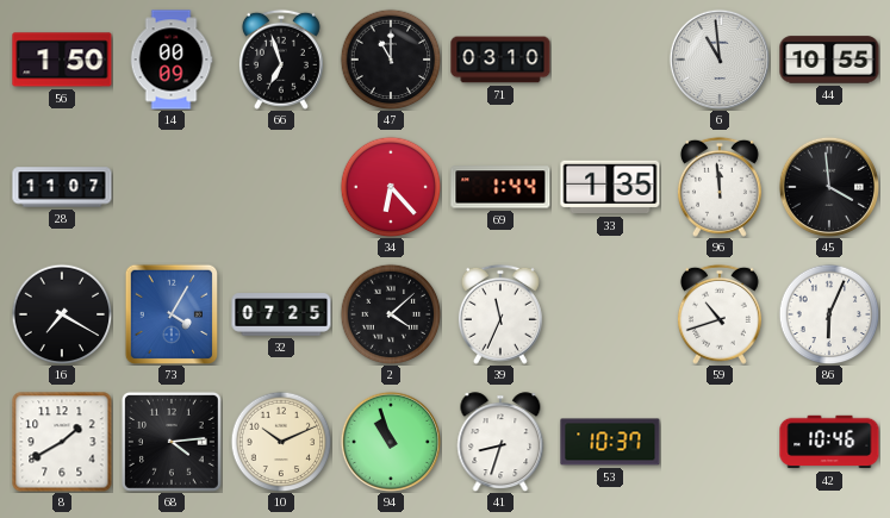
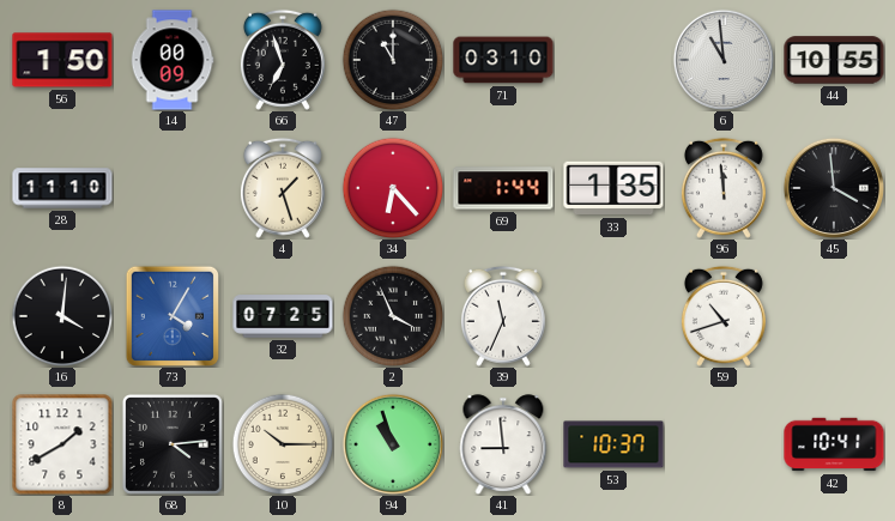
28: 11:07 -> 11:10
4: none -> 1:27
16: 7:20 -> 4:01
2: 4:08 -> 3:56
86: 6:04 -> none
10: 10:11 -> 10:15
41: 8:33 -> 8:59
42: 10:46 -> 10:41
